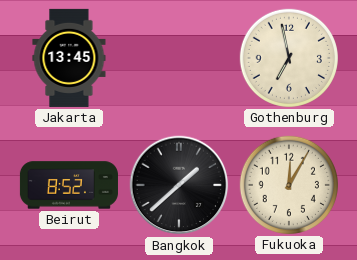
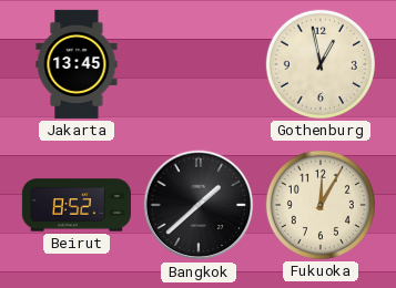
Gothenburg: 6:58 -> 12:58
